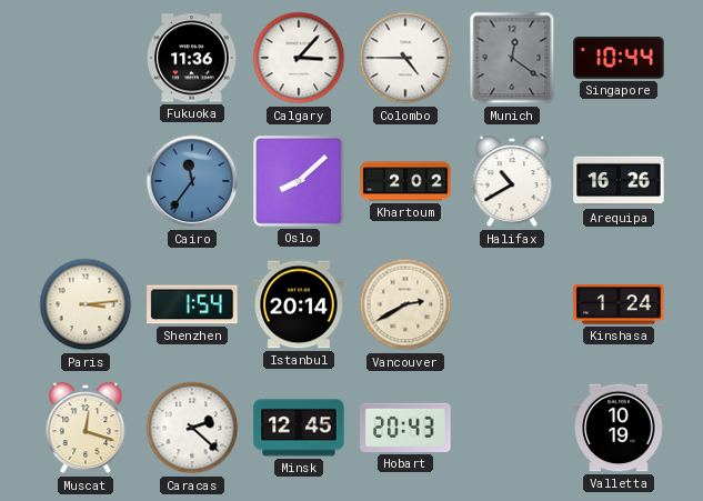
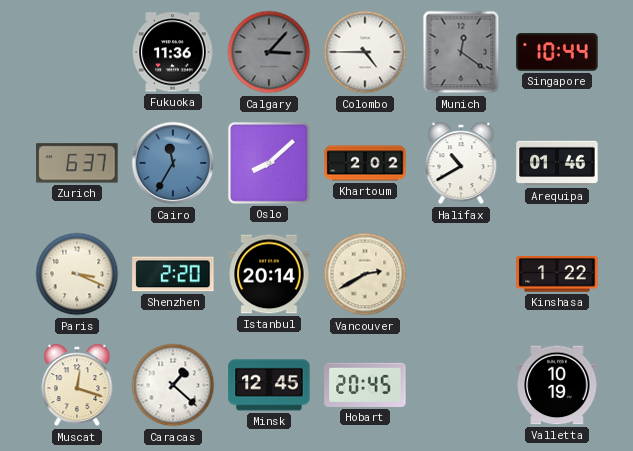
Calgary dial: white -> grey
Zurich: none -> 6:37
Cairo: 11:36 -> 11:35
Arequipa: 16:26 -> 01:46
Paris: 3:14 -> 3:19
Shenzhen: 1:54 -> 2:20
Kinshasa: 1:24 -> 1:22
Caracas: 2:22 -> 1:22
Hobart: 20:43 -> 20:45
